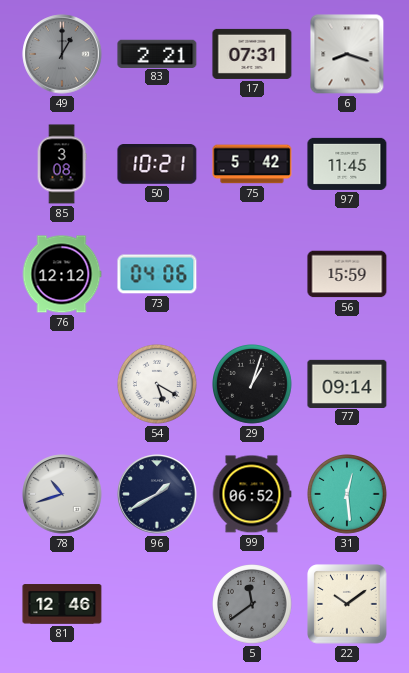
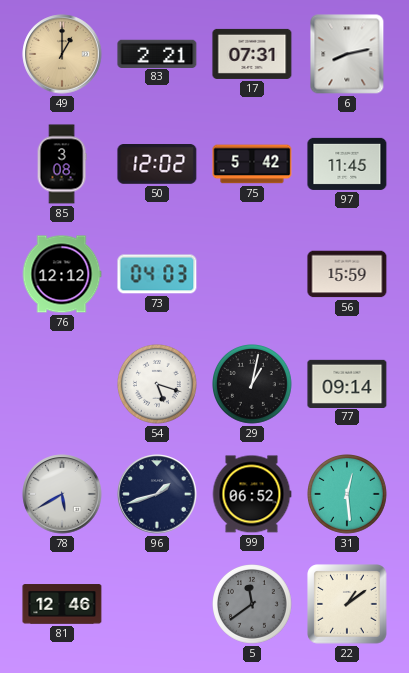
49 dial: grey -> champagne
6: 8:18 -> 8:13
50: 10:21 -> 12:02
73: 04:06 -> 04:03
54: 5:20 -> 5:18
29: 1:03 -> 1:02
78: 10:42 -> 5:40
96: 1:40 -> 1:42
22: 10:09 -> 1:09
